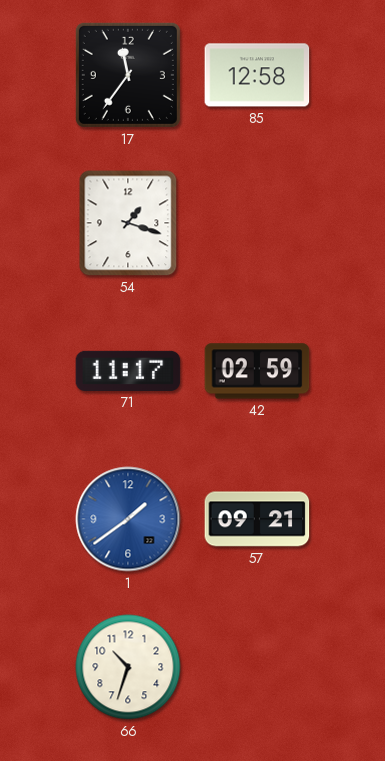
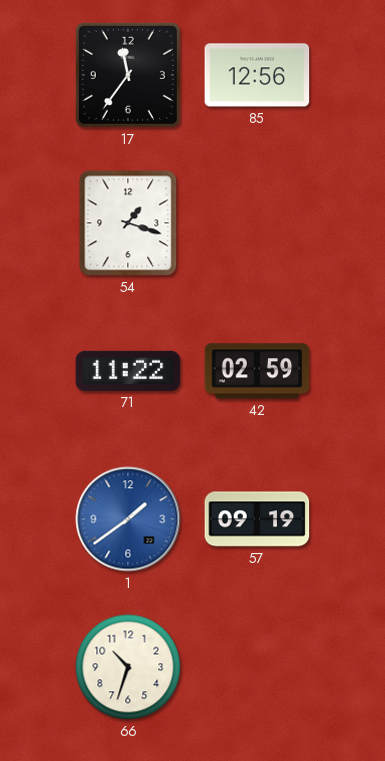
85: 12:58 -> 12:56
71: 11:17 -> 11:22
57: 09:21 -> 09:19
